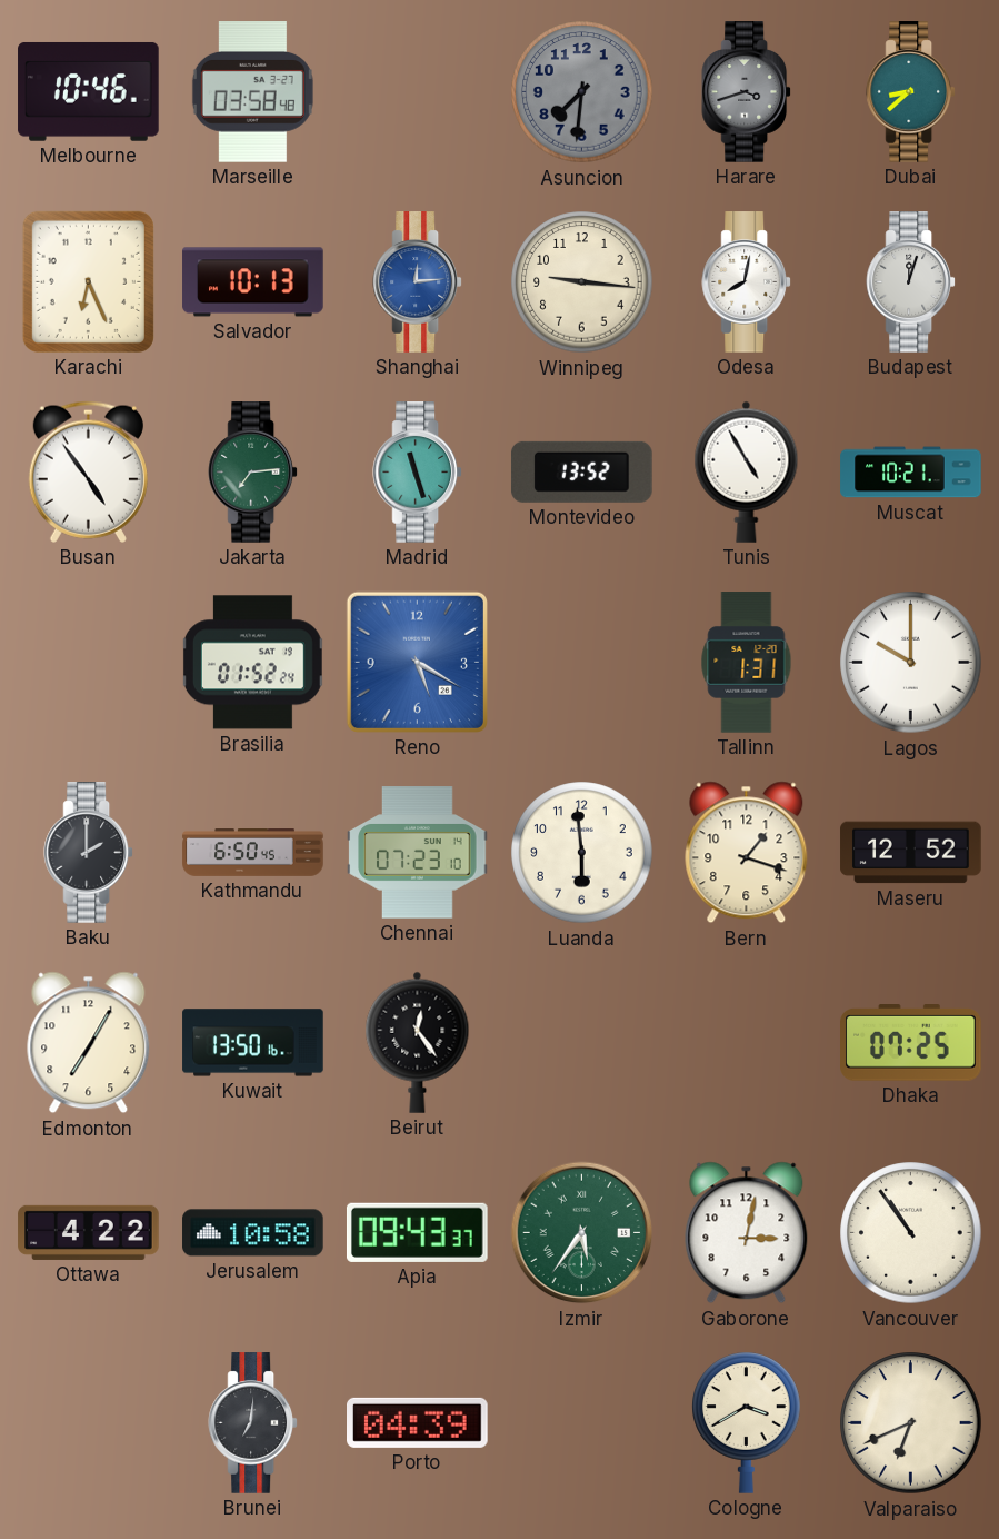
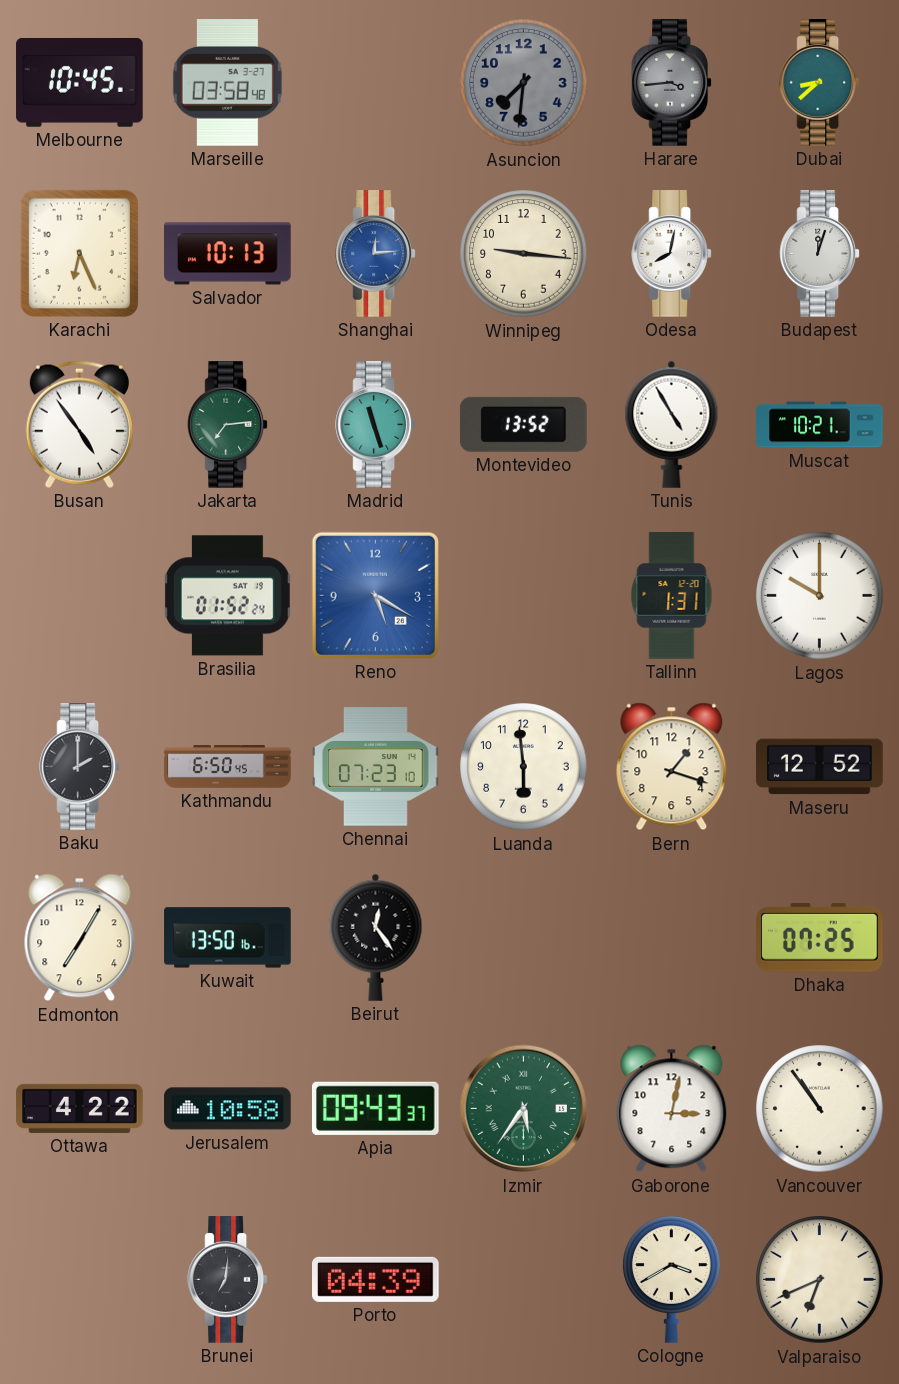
Melbourne: 10:46 -> 10:45
Harare: 3:42 -> 3:44
